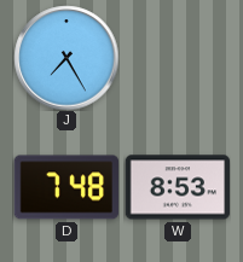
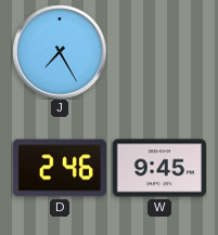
D: 7:48 -> 2:46
W: 8:53 -> 9:45
